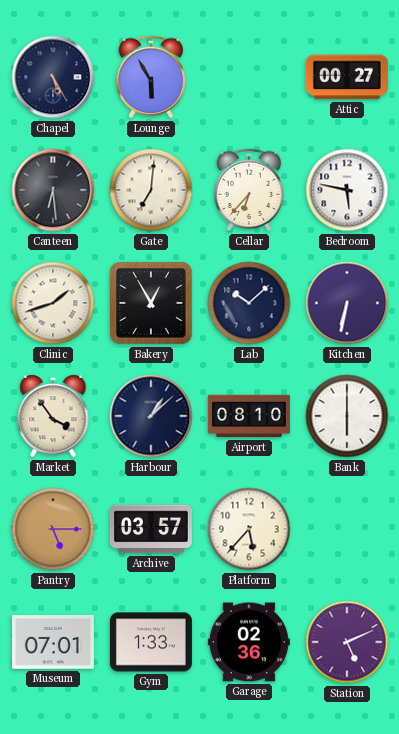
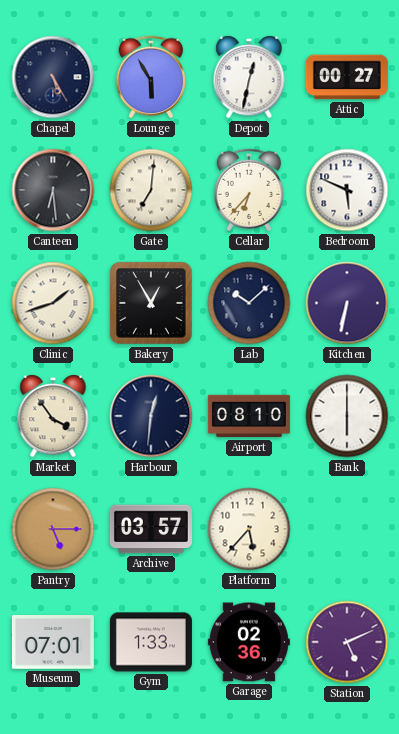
Depot: none -> 12:32
Bedroom: 5:47 -> 5:49
Harbour: 1:08 -> 12:31
